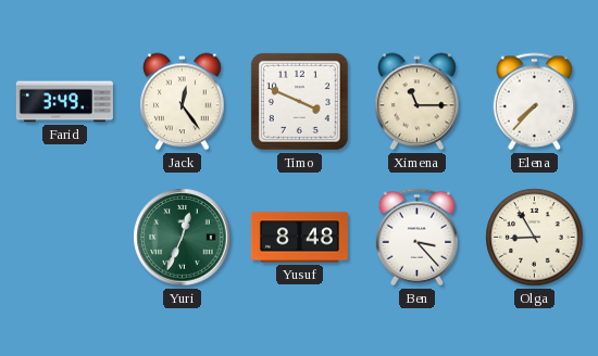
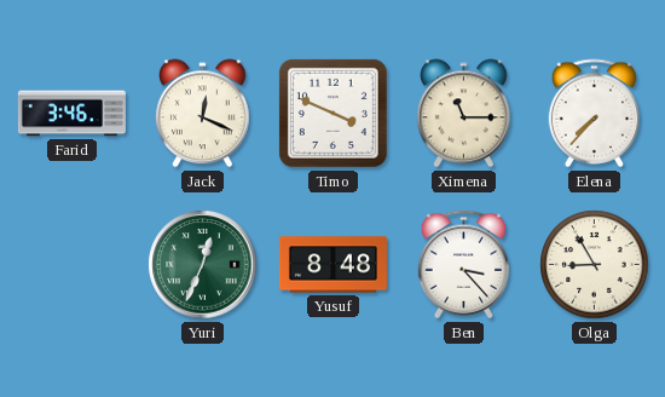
Farid: 3:49 -> 3:46
Jack: 12:24 -> 12:19
